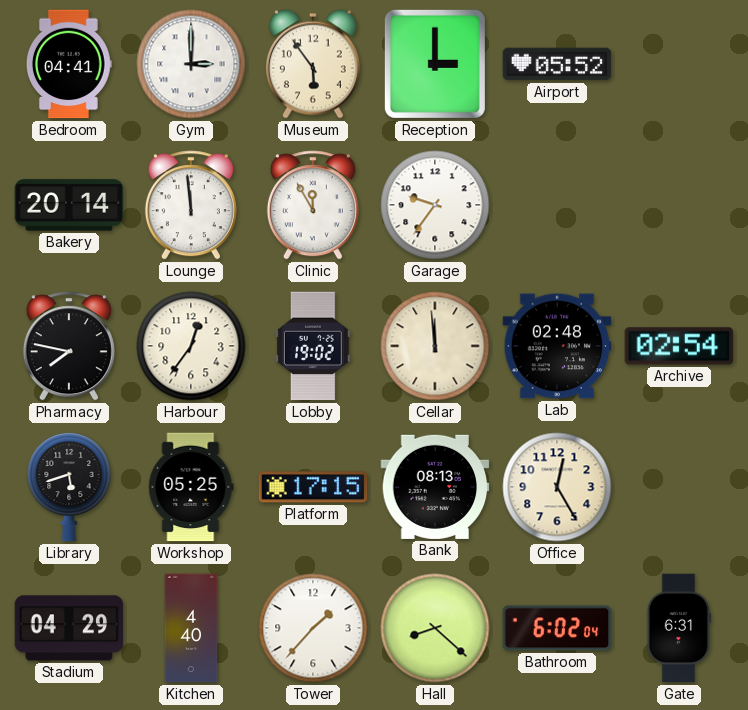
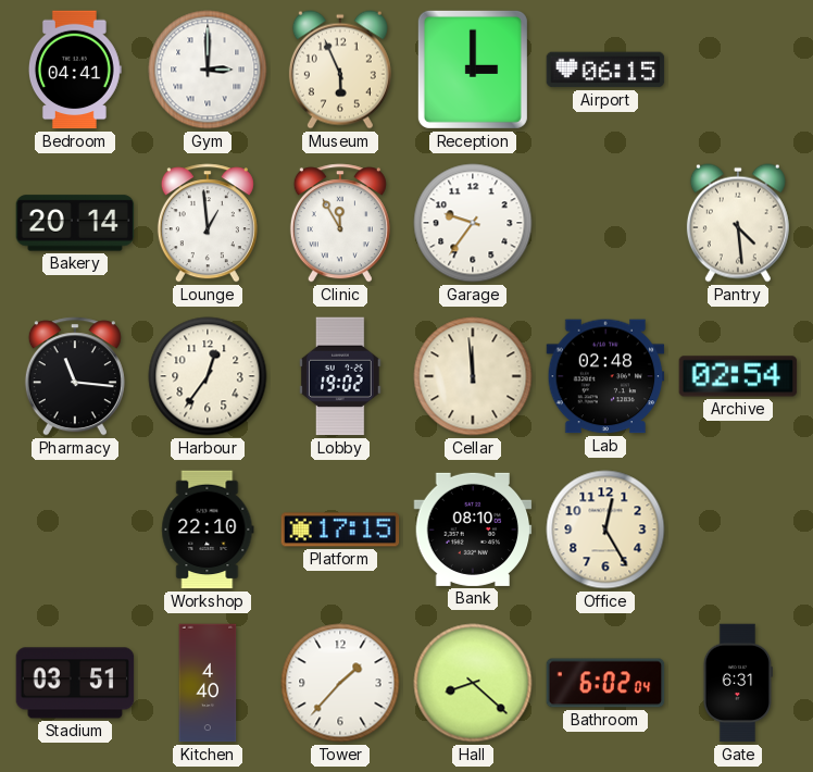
Museum: 5:54 -> 5:56
Airport: 05:52 -> 06:15
Lounge: 11:59 -> 12:59
Pantry: none -> 4:29
Pharmacy: 7:47 -> 11:16
Library: 5:42 -> none
Workshop: 05:25 -> 22:10
Bank: 08:13 -> 08:10
Stadium: 04:29 -> 03:51
